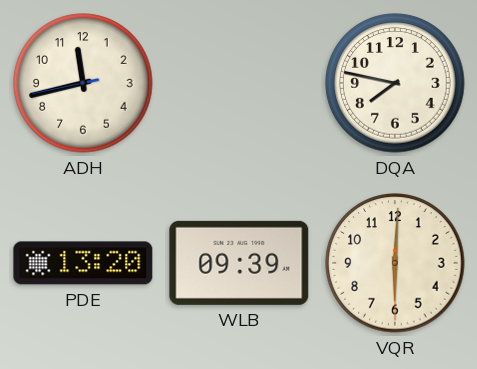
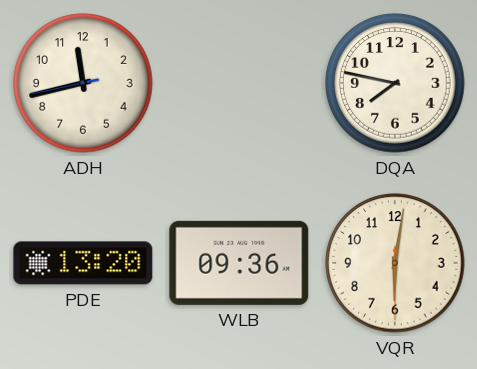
WLB: 09:39 -> 09:36
VQR: 6:00 -> 6:01
